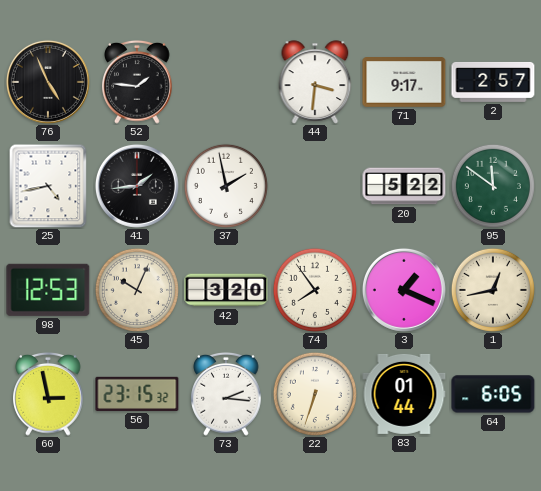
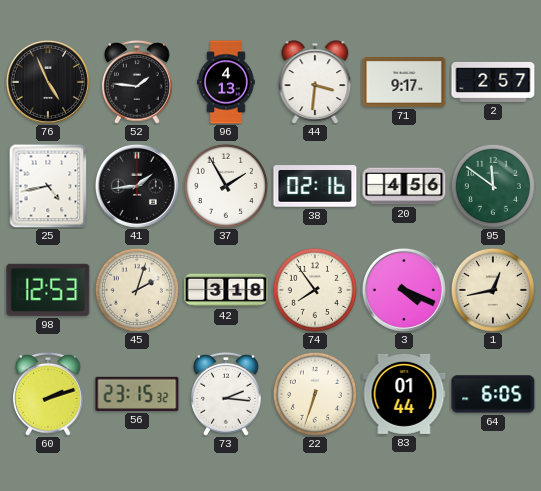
96: none -> 4:13
37: 1:58 -> 1:55
38: none -> 02:16
20: 5:22 -> 4:56
45: 10:04 -> 2:03
42: 3:20 -> 3:18
3: 1:19 -> 4:19
60: 2:58 -> 2:12
